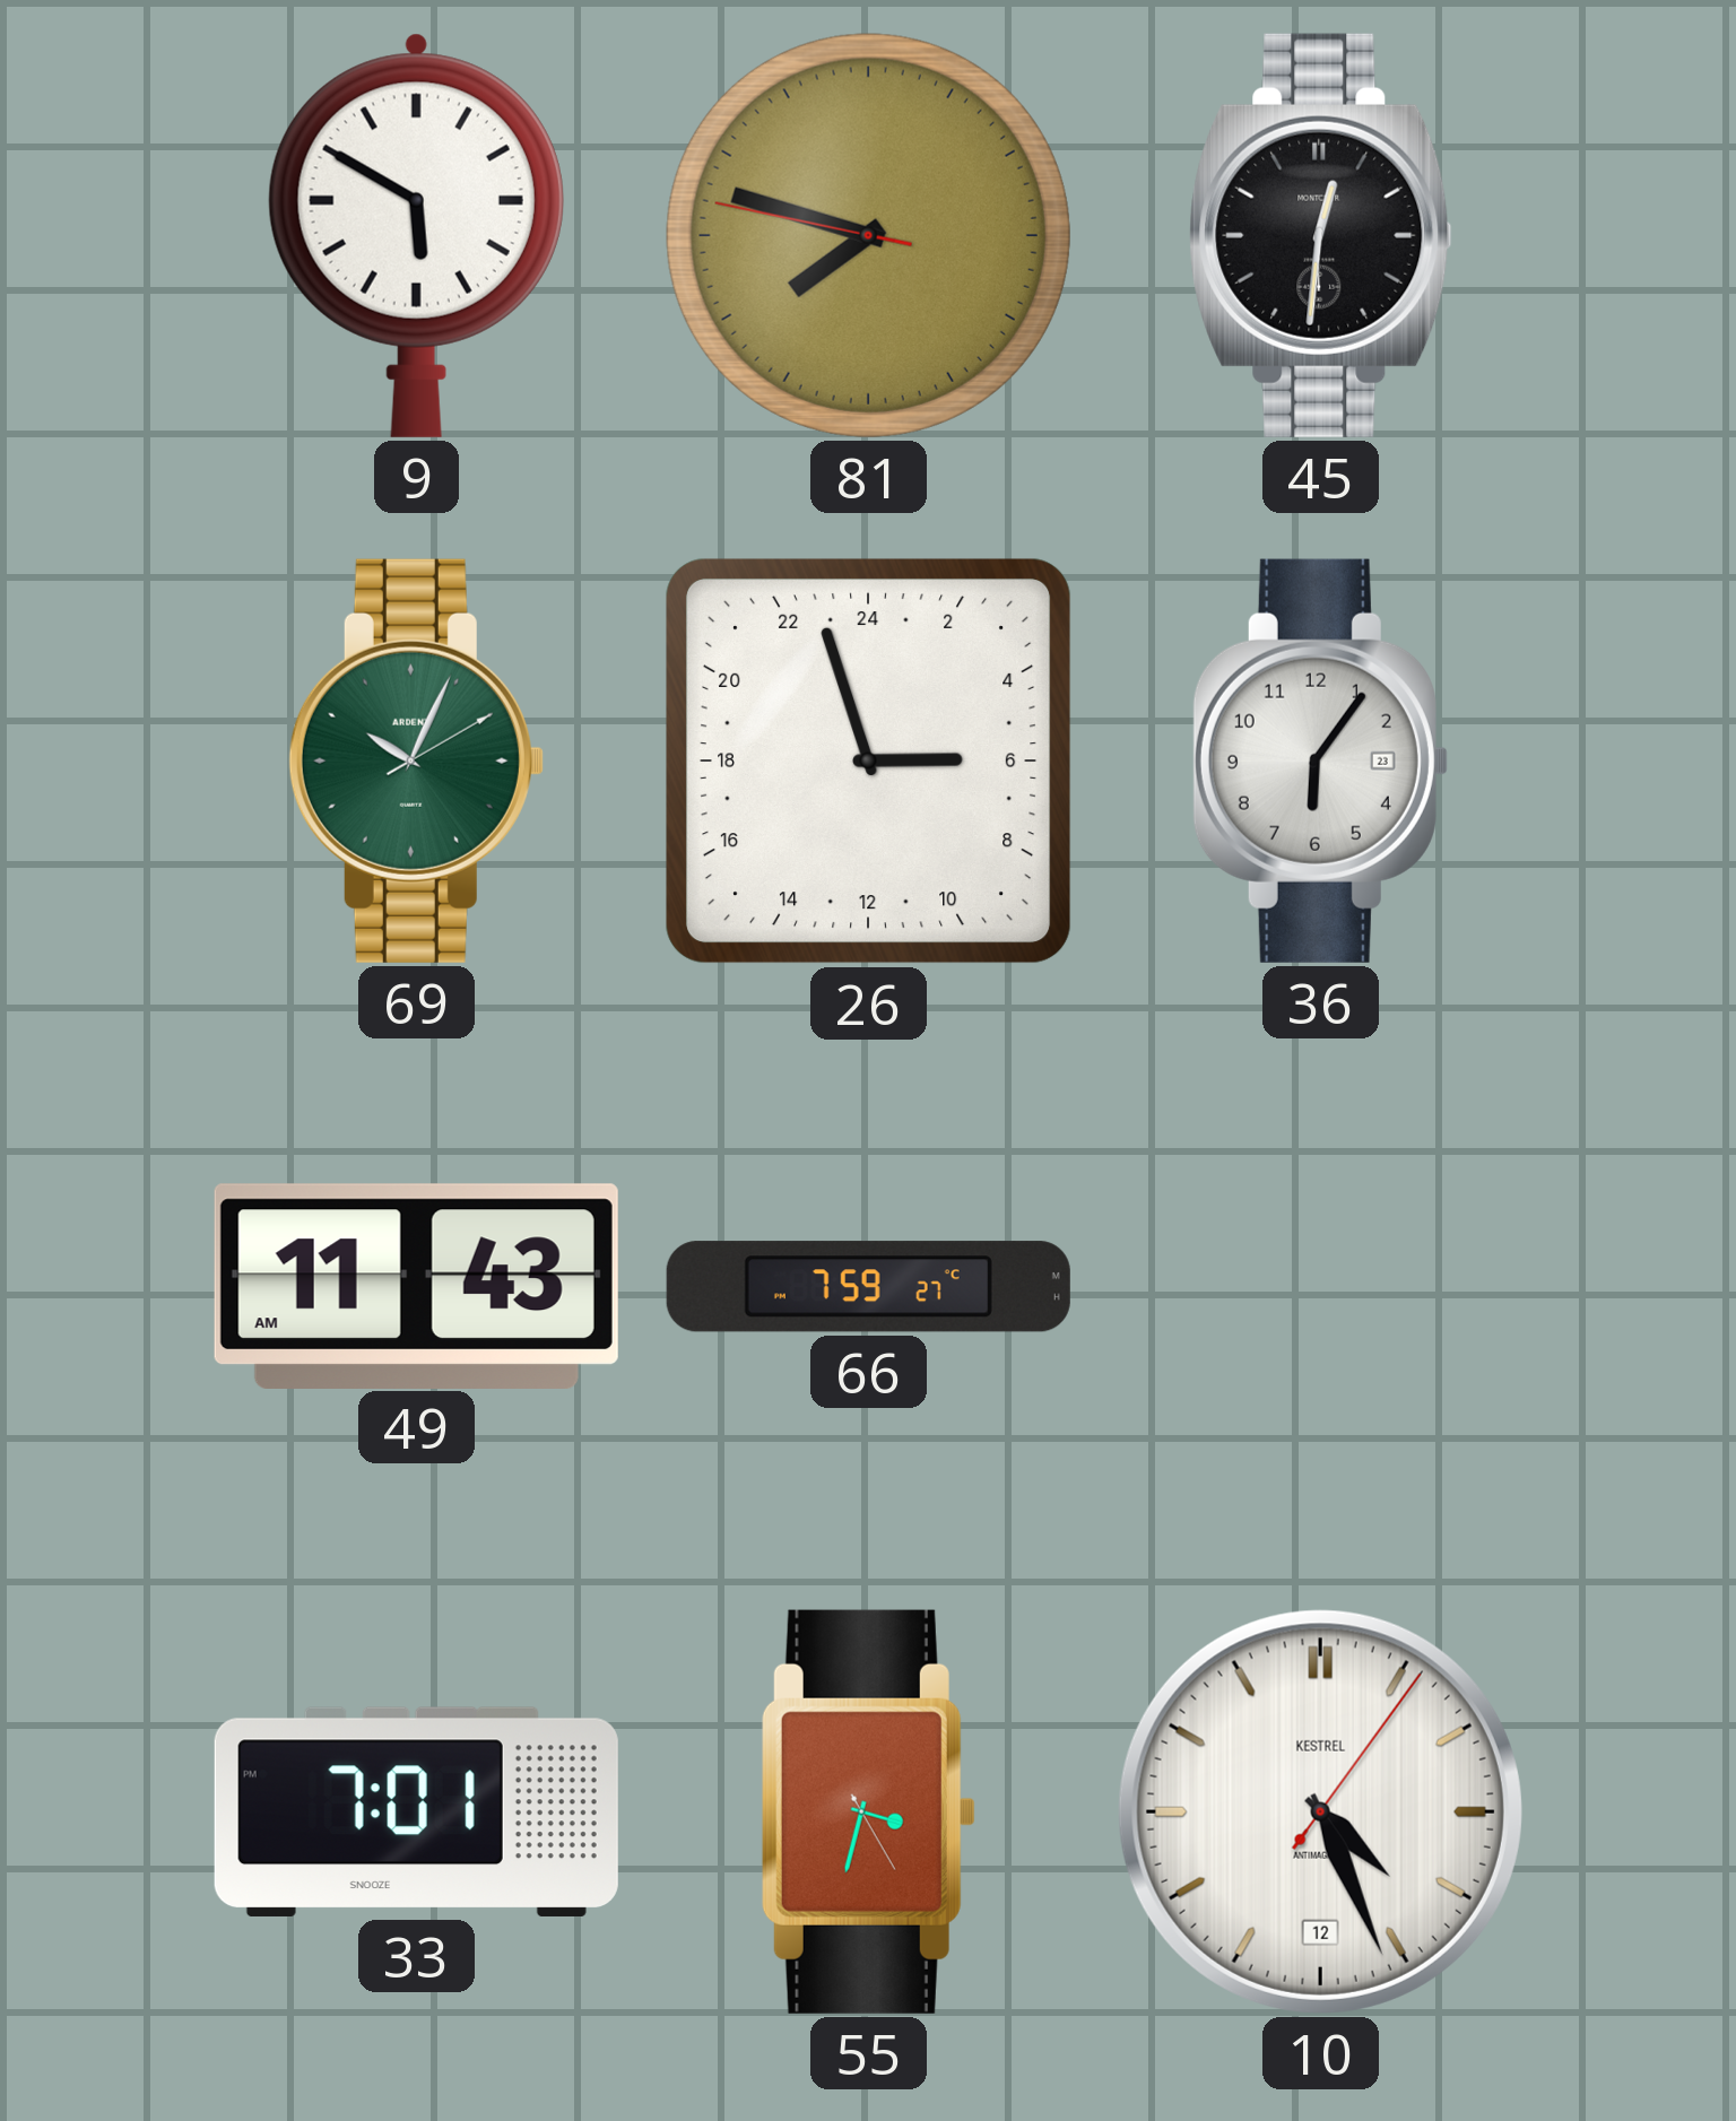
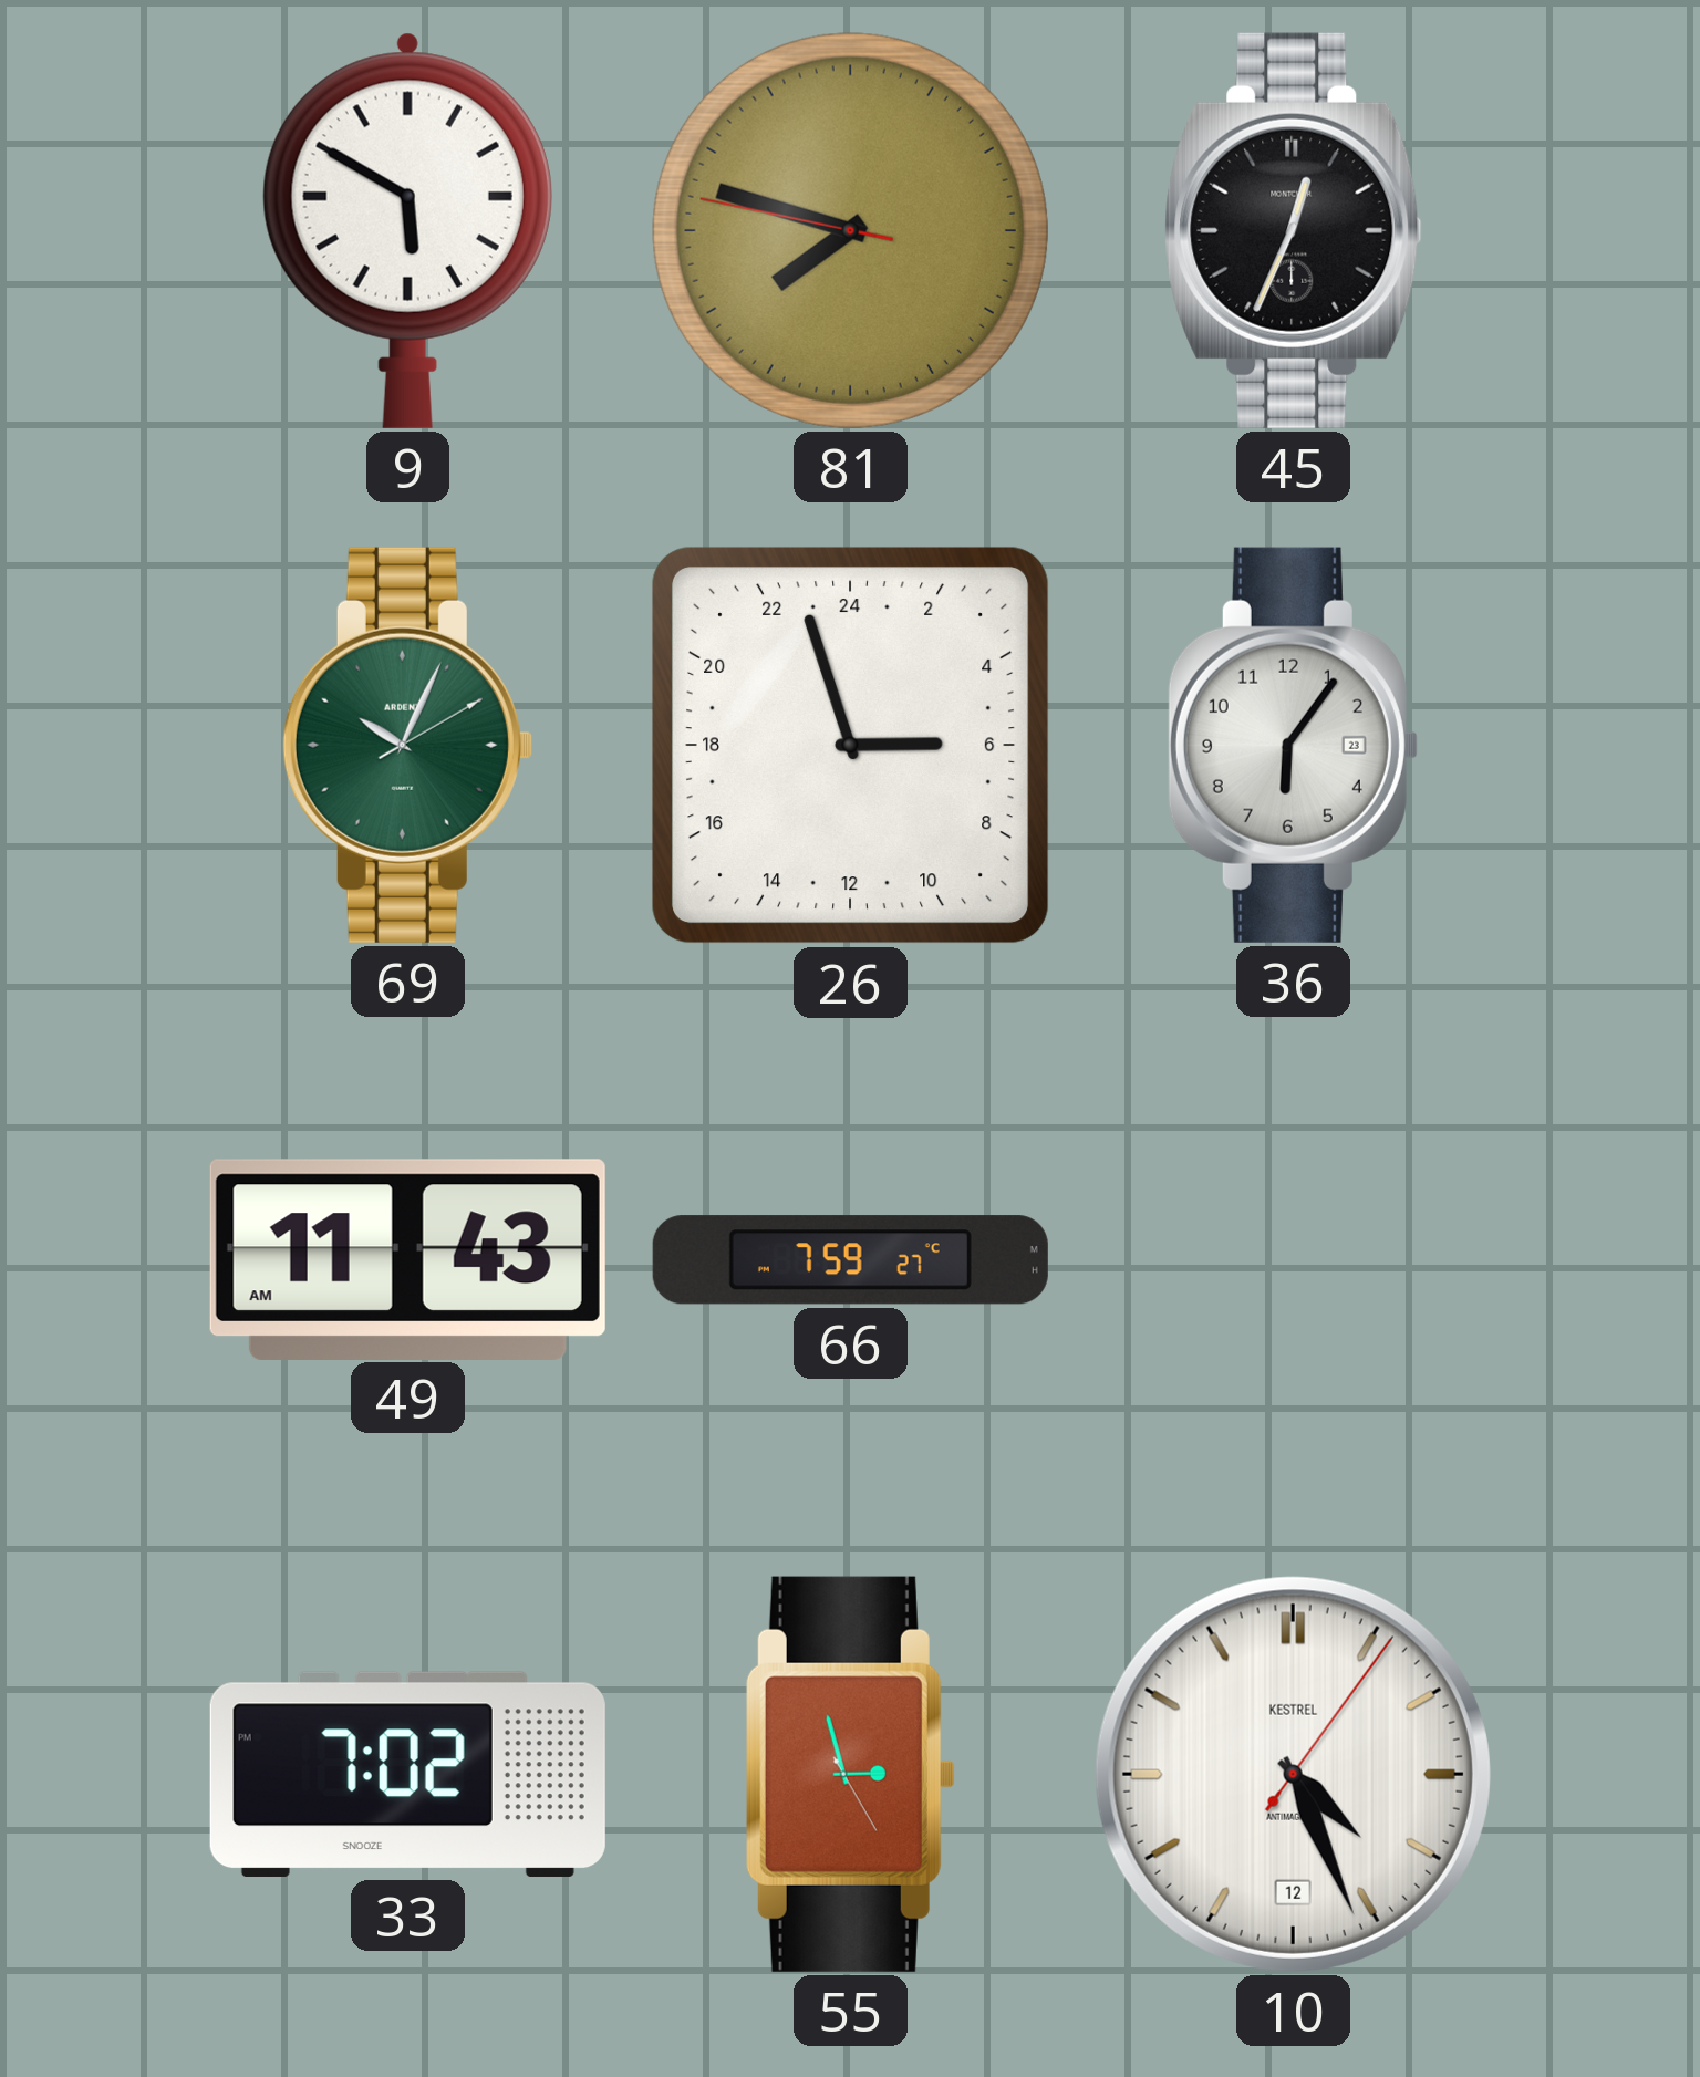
45: 12:31 -> 12:34
33: 7:01 -> 7:02
55: 3:32 -> 2:57
